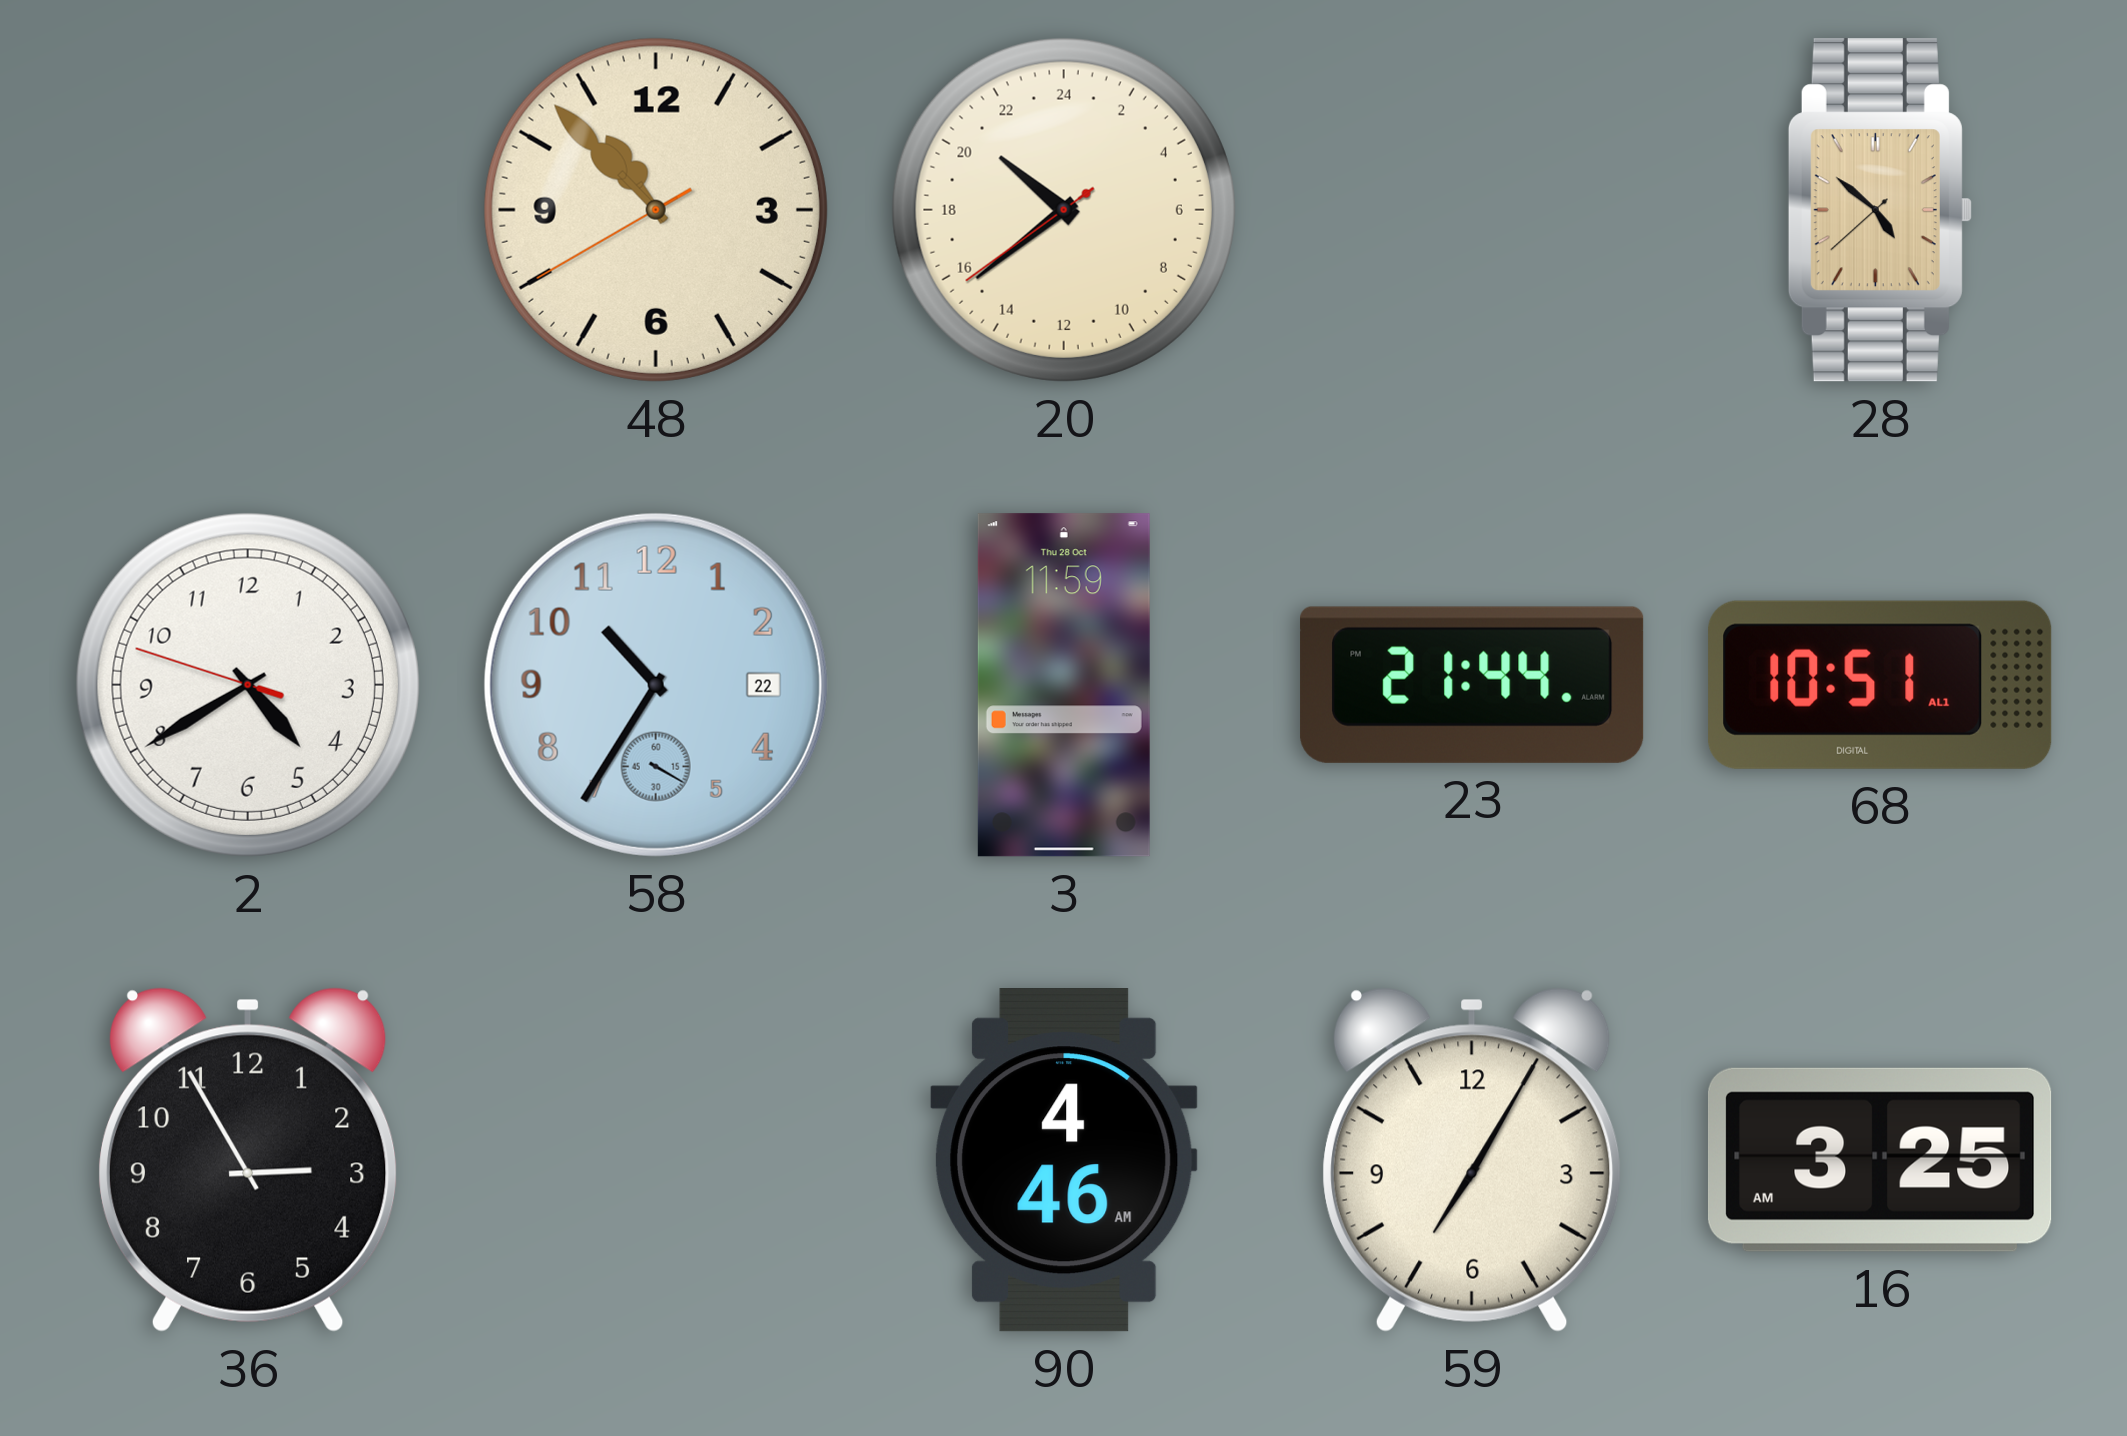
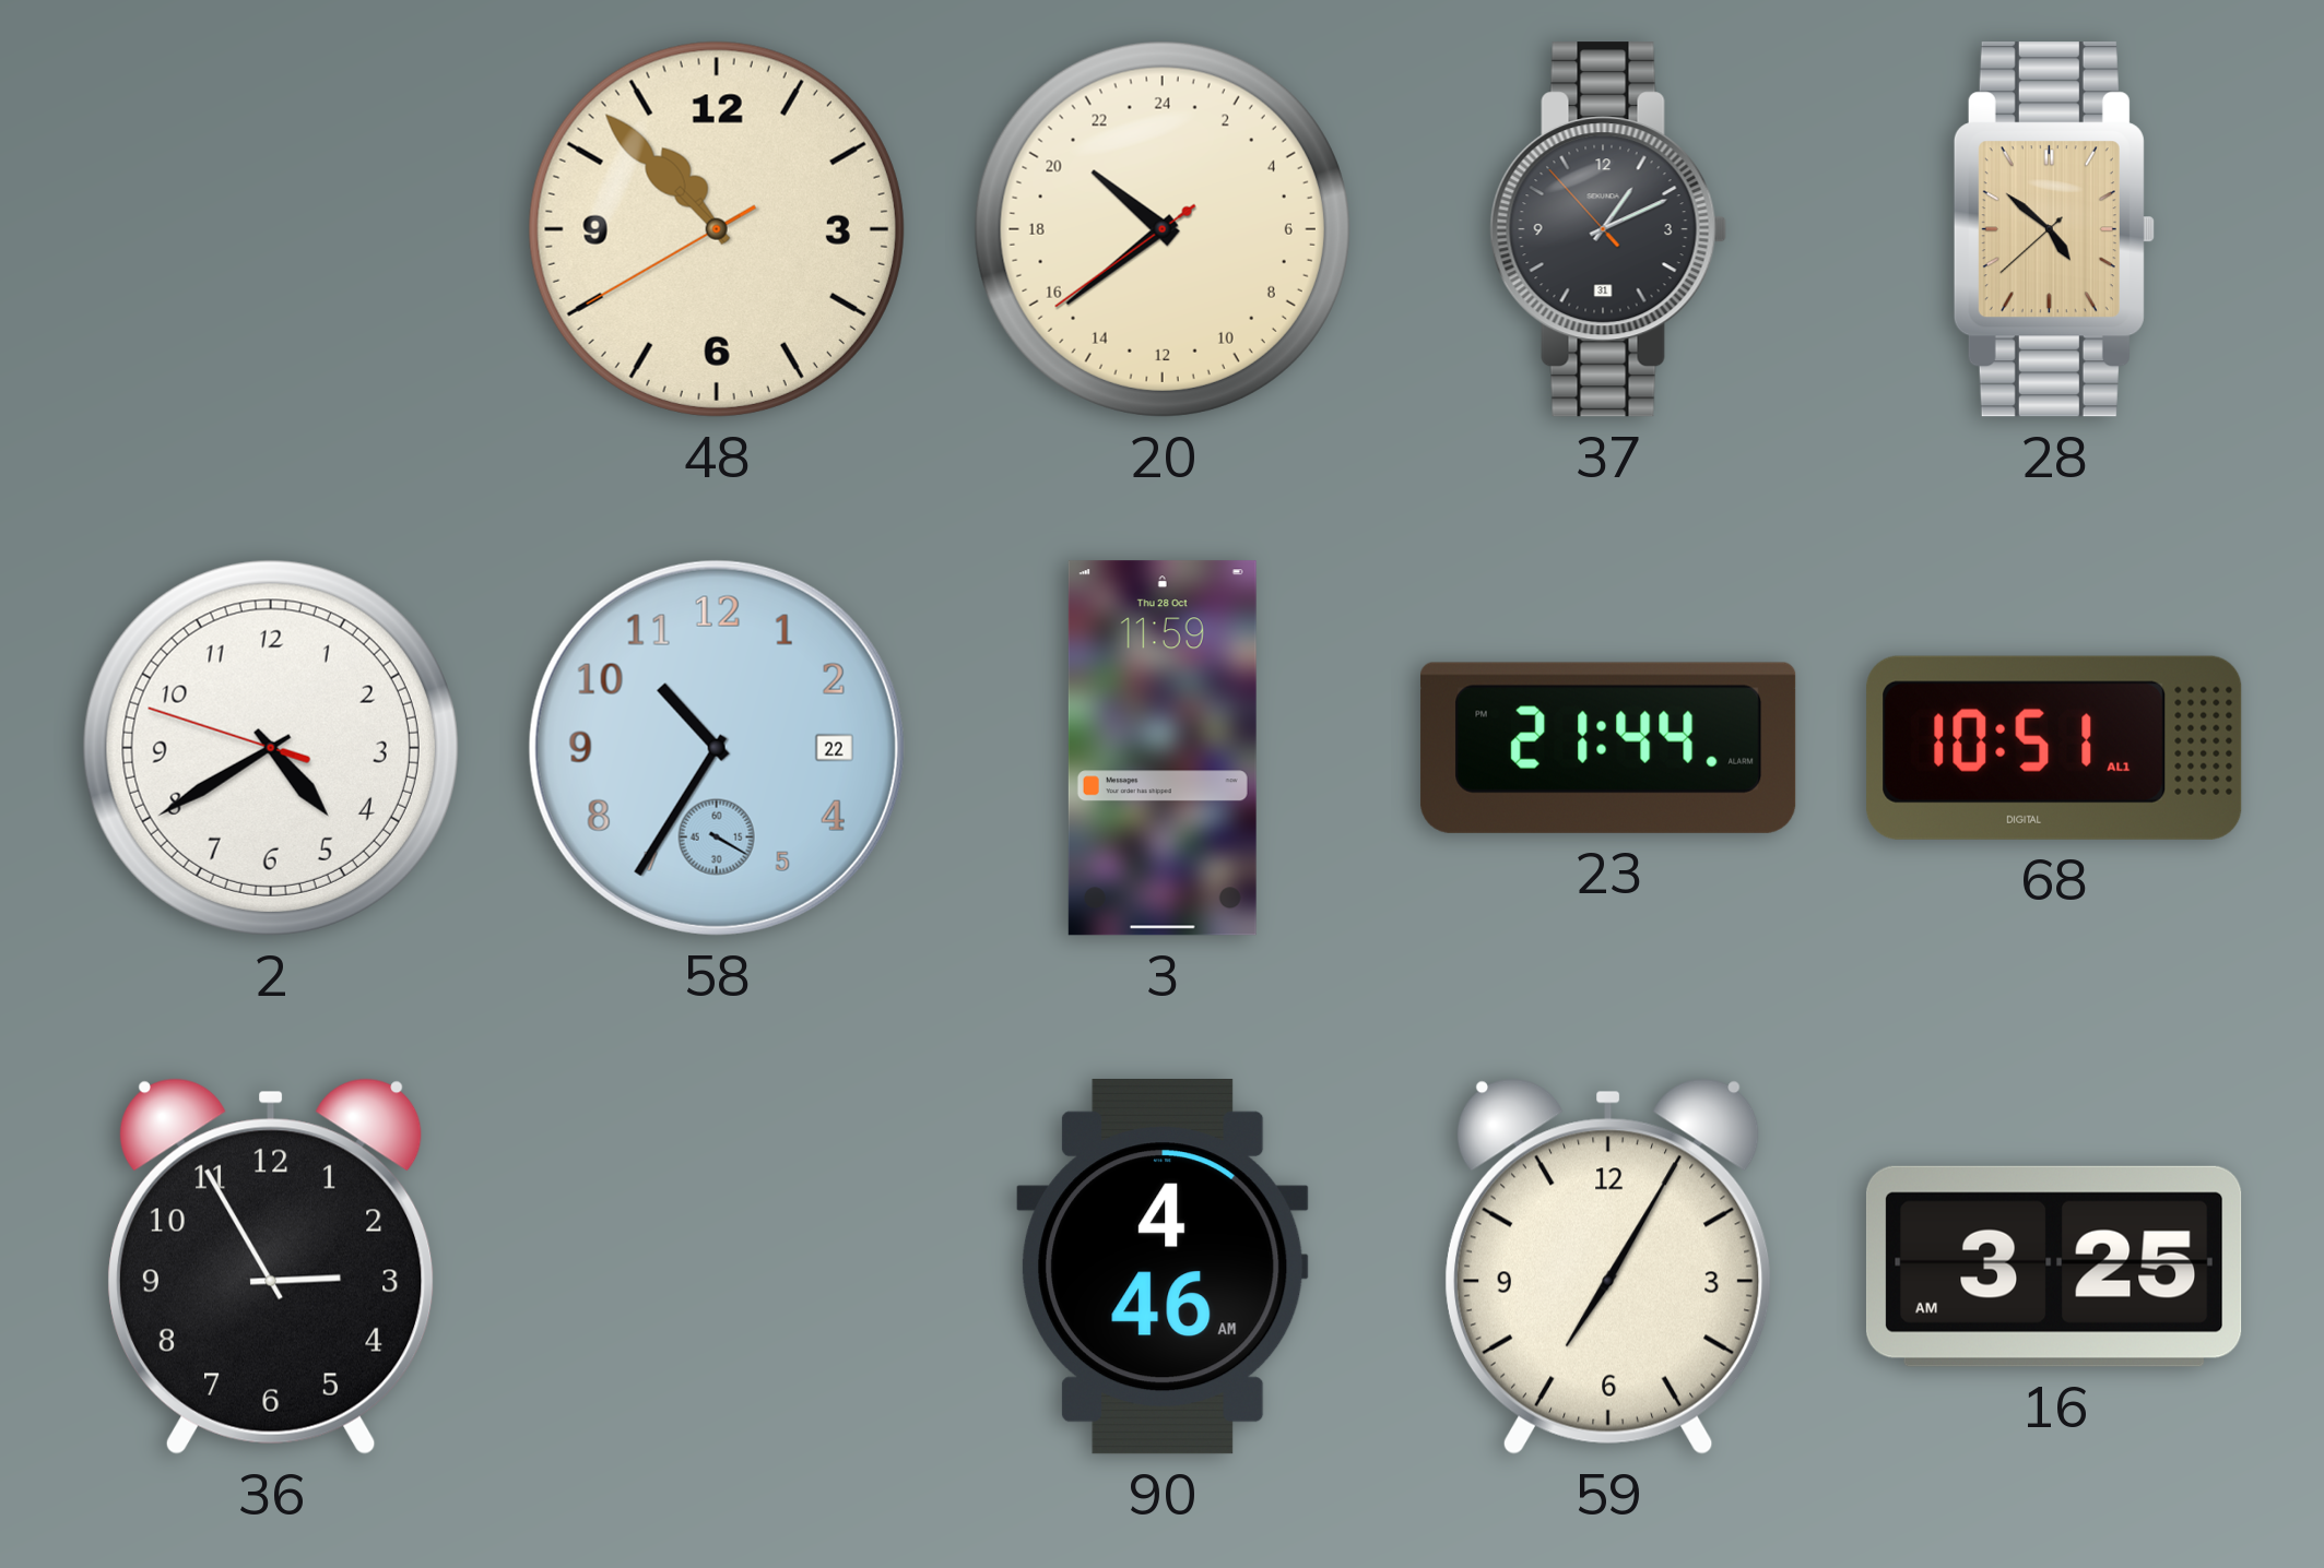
37: none -> 1:10
